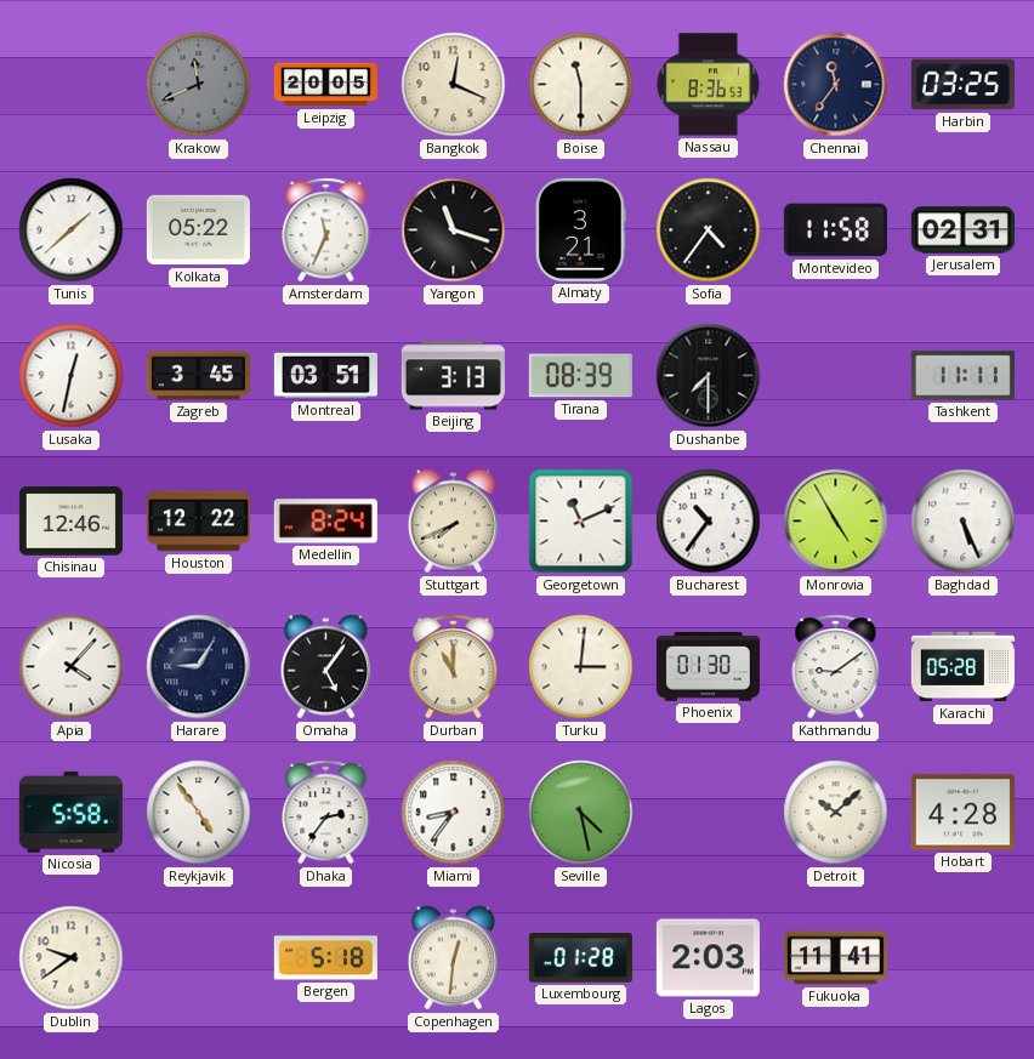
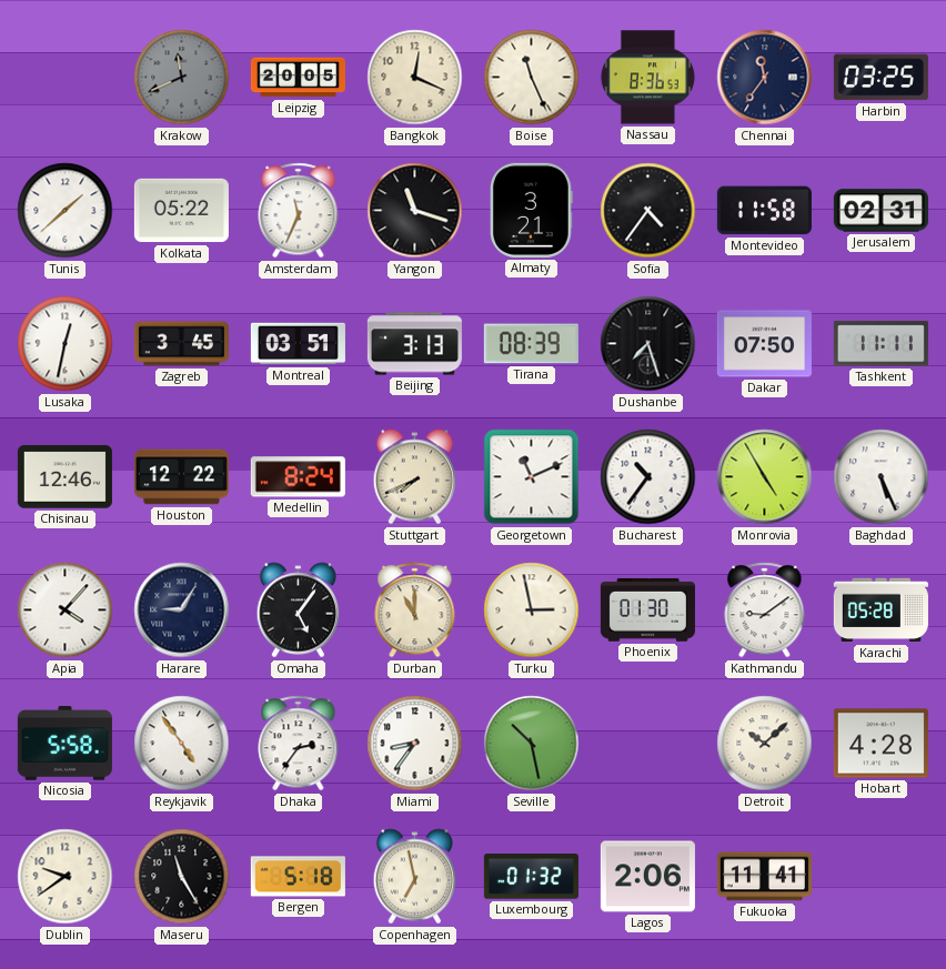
Boise: 11:30 -> 11:26
Dushanbe: 7:30 -> 7:27
Dakar: none -> 07:50
Turku: 3:01 -> 2:58
Seville: 4:28 -> 10:28
Maseru: none -> 11:25
Copenhagen: 12:31 -> 6:58
Luxembourg: 01:28 -> 01:32
Lagos: 2:03 -> 2:06
